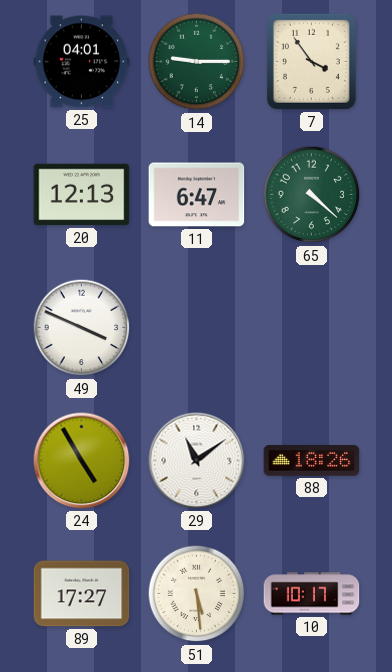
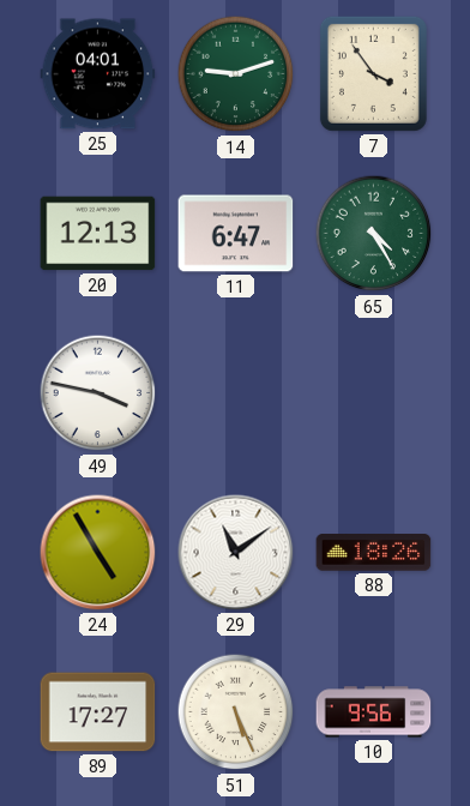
14: 9:15 -> 9:12
65: 4:22 -> 4:25
49: 3:49 -> 3:47
51: 5:29 -> 5:26
10: 10:17 -> 9:56
